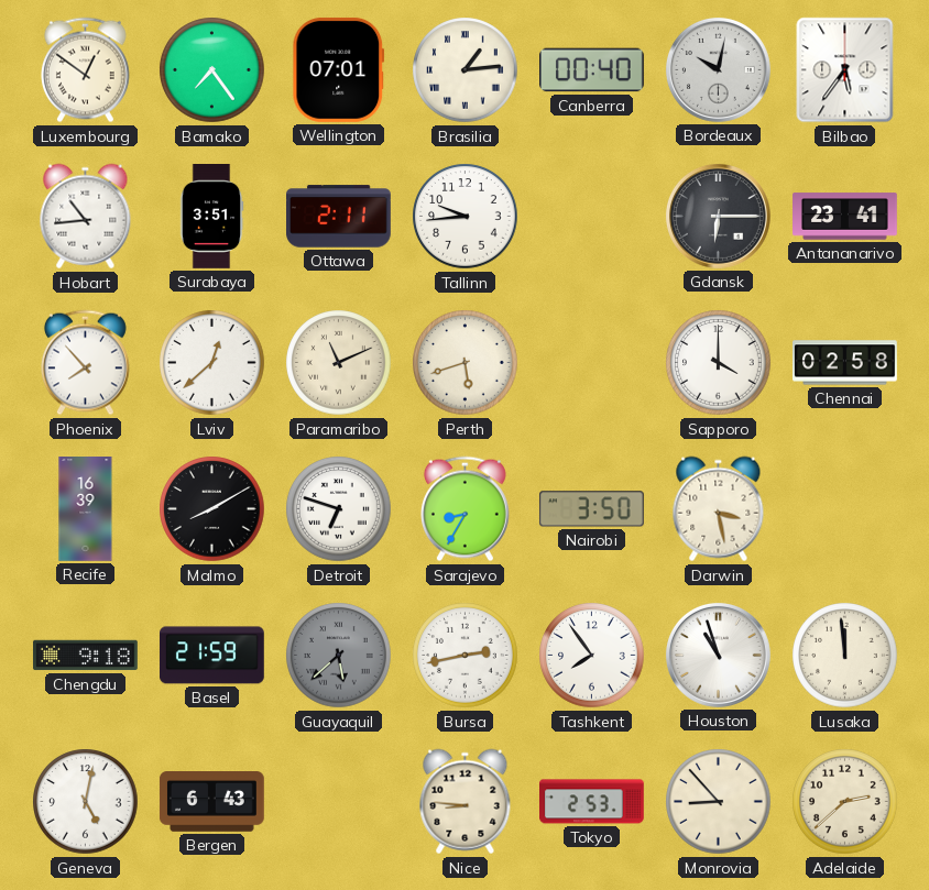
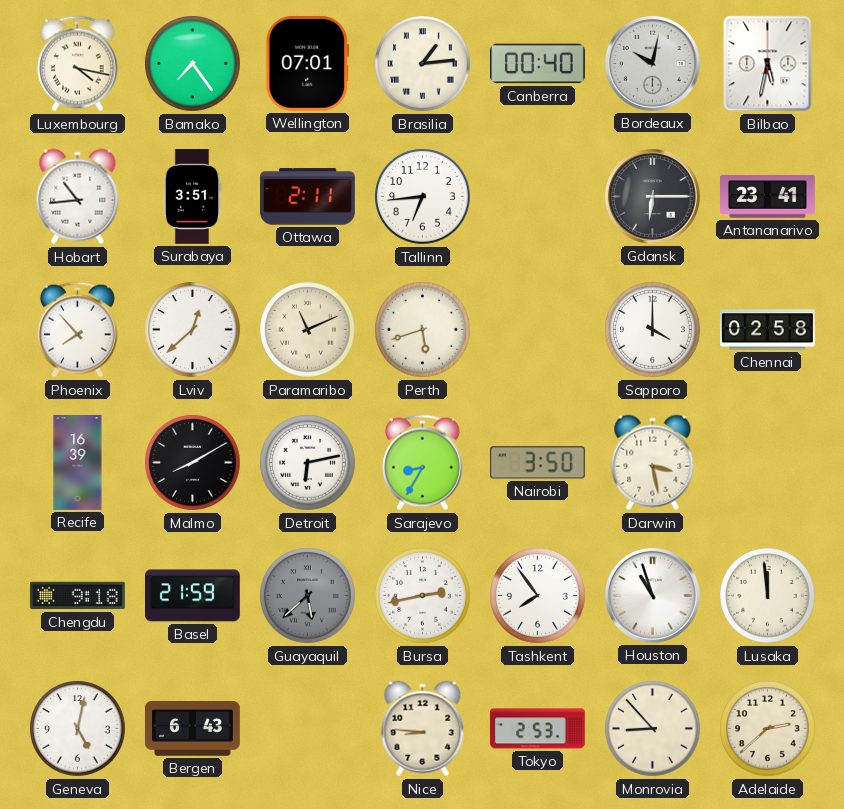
Luxembourg: 12:51 -> 4:17
Bilbao: 5:36 -> 5:32
Tallinn: 9:44 -> 6:44
Detroit: 6:48 -> 6:13
